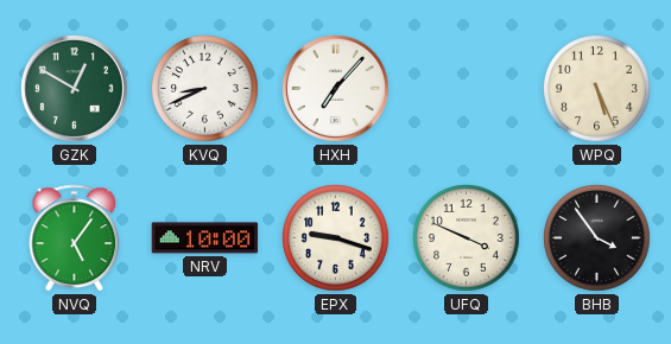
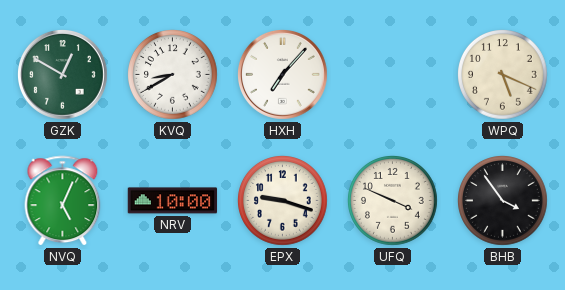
KVQ: 8:41 -> 8:40
WPQ: 5:26 -> 5:19
NVQ: 5:06 -> 5:04
